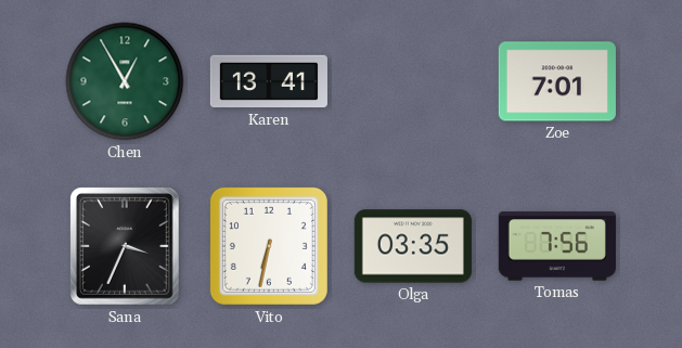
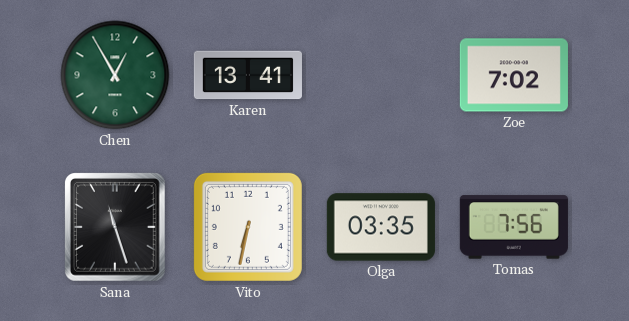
Zoe: 7:01 -> 7:02
Sana: 3:34 -> 11:27
